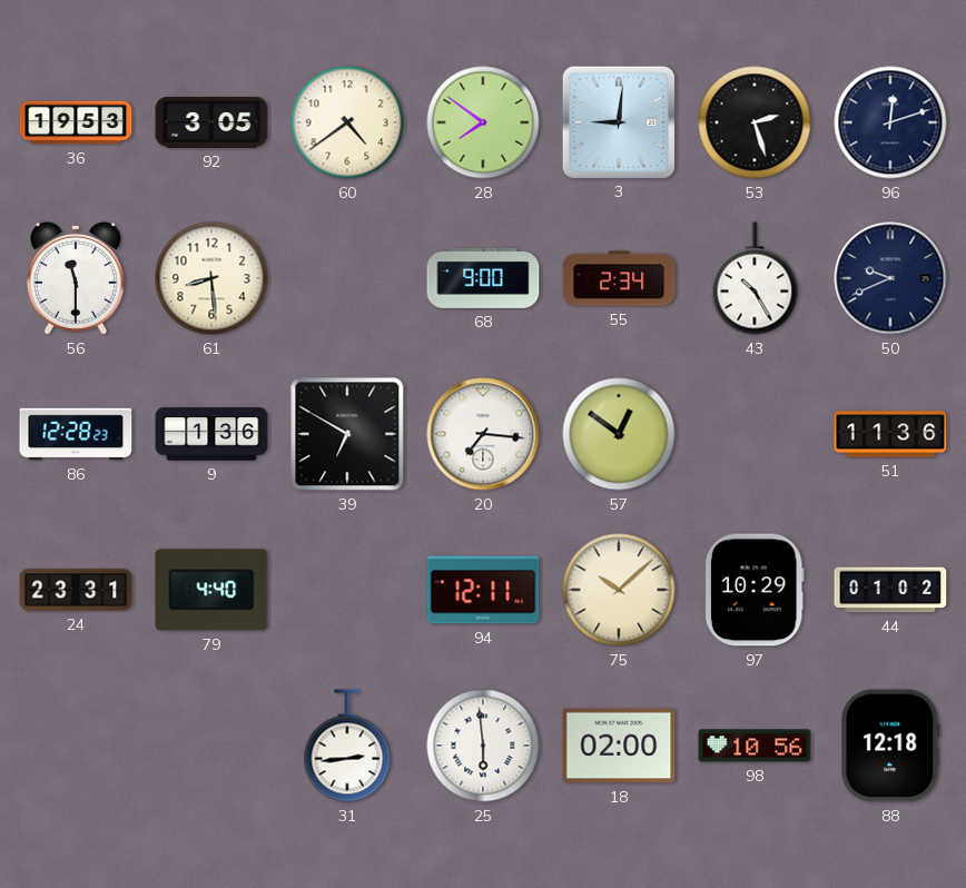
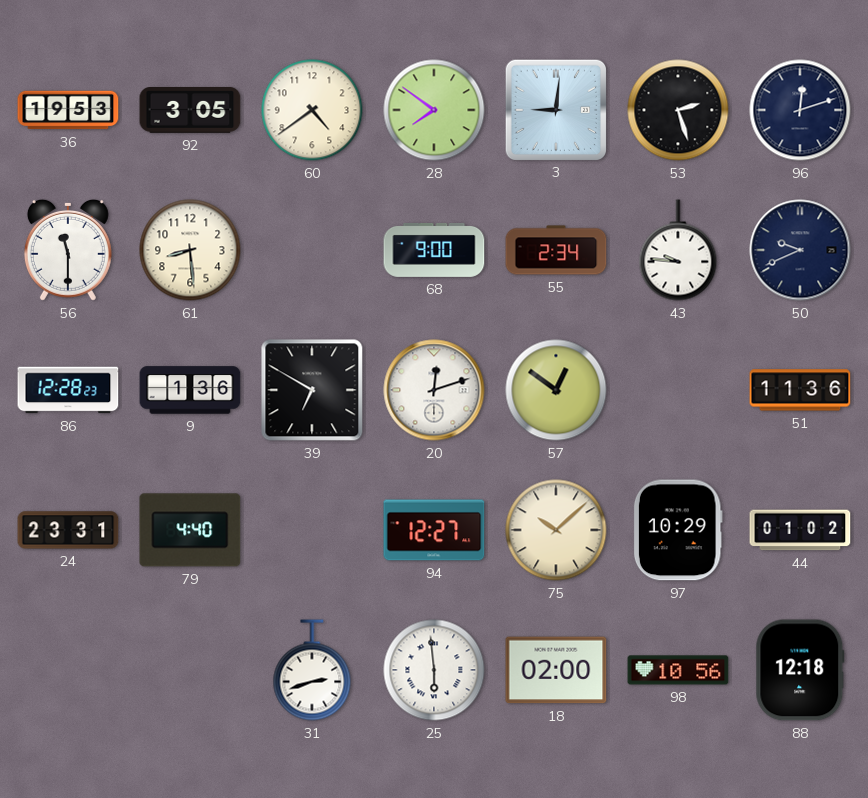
43: 10:25 -> 9:46
20: 7:16 -> 12:12
94: 12:11 -> 12:27
31: 2:44 -> 2:42
